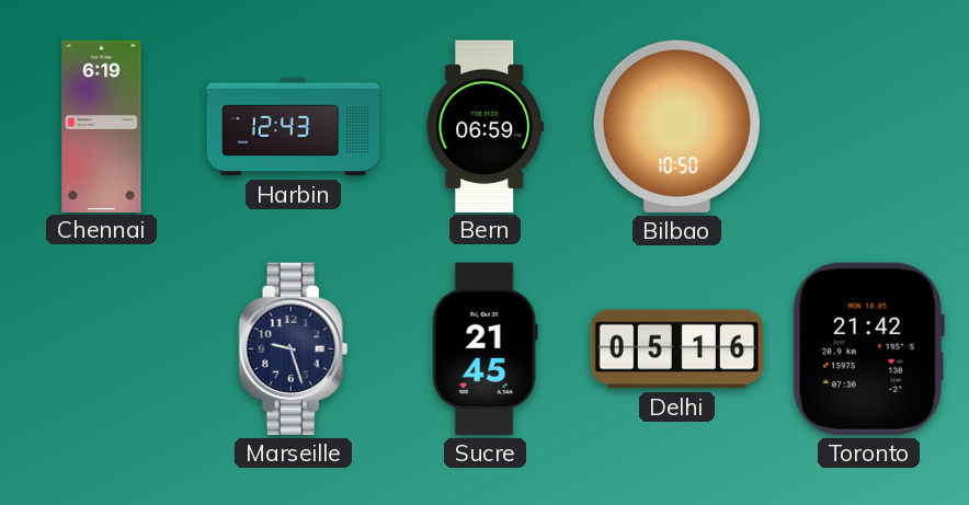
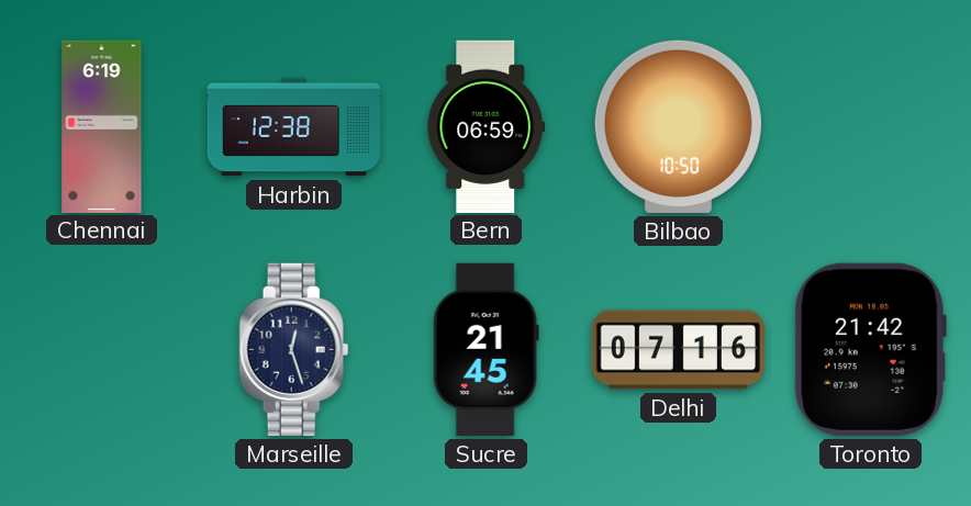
Harbin: 12:43 -> 12:38
Marseille: 9:27 -> 12:27
Delhi: 05:16 -> 07:16
